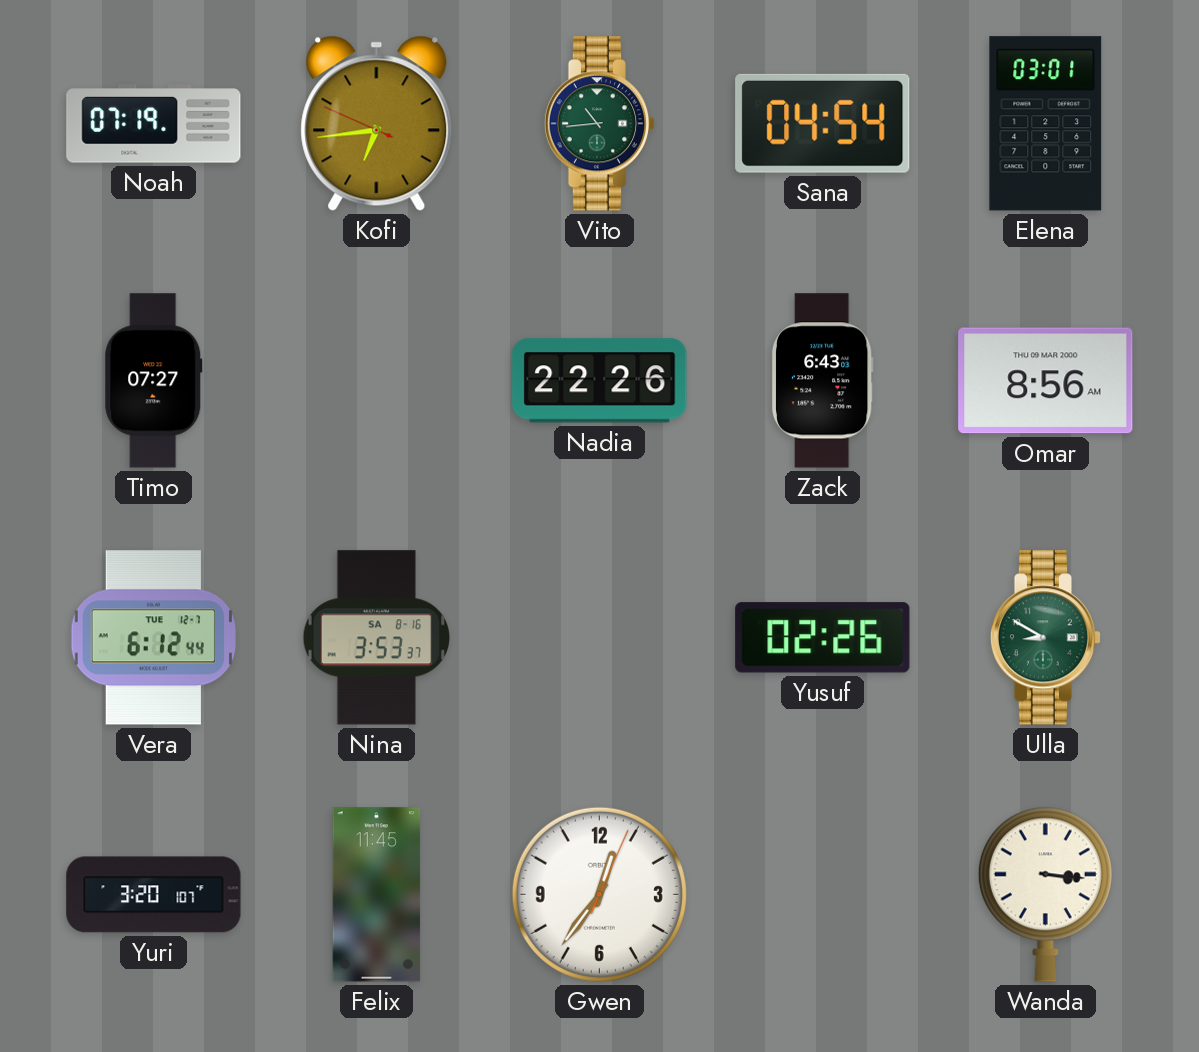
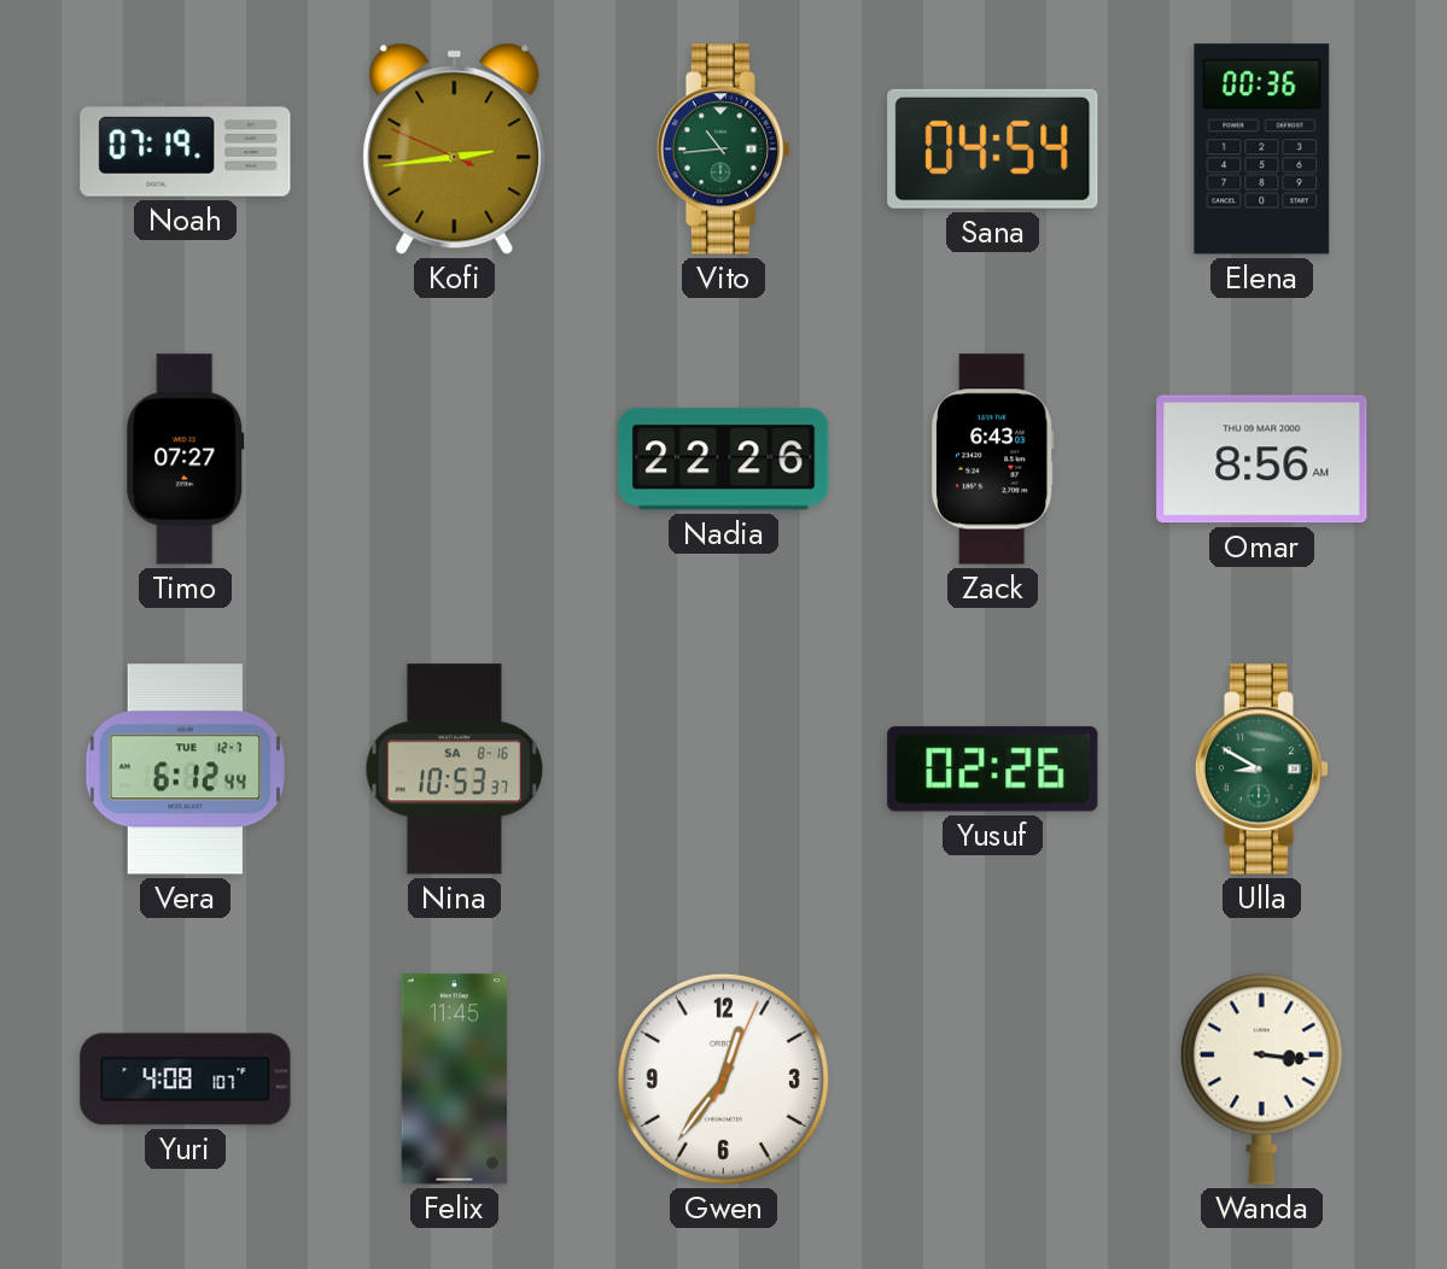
Kofi: 6:43 -> 2:43
Elena: 03:01 -> 00:36
Nina: 3:53 -> 10:53
Yuri: 3:20 -> 4:08
